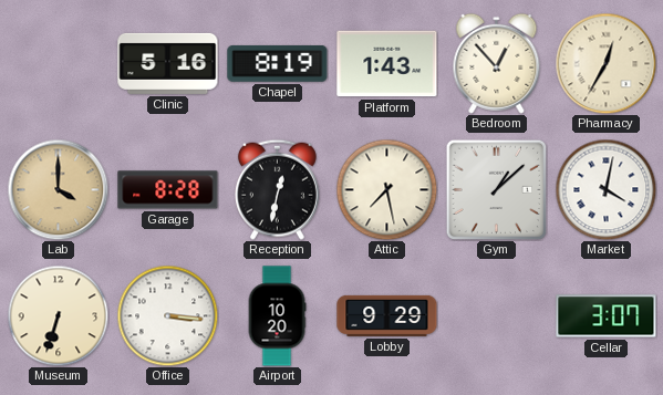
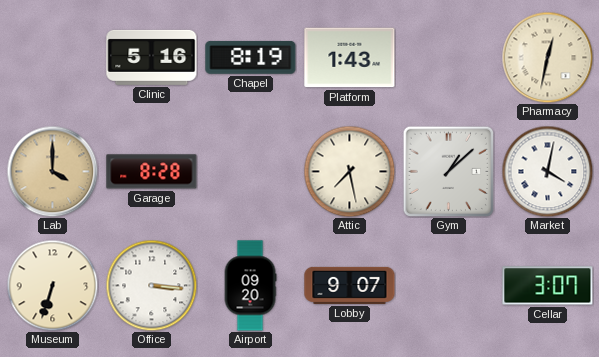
Bedroom: 12:53 -> none
Pharmacy: 12:35 -> 12:32
Reception: 12:32 -> none
Airport: 10:20 -> 09:20
Lobby: 9:29 -> 9:07
